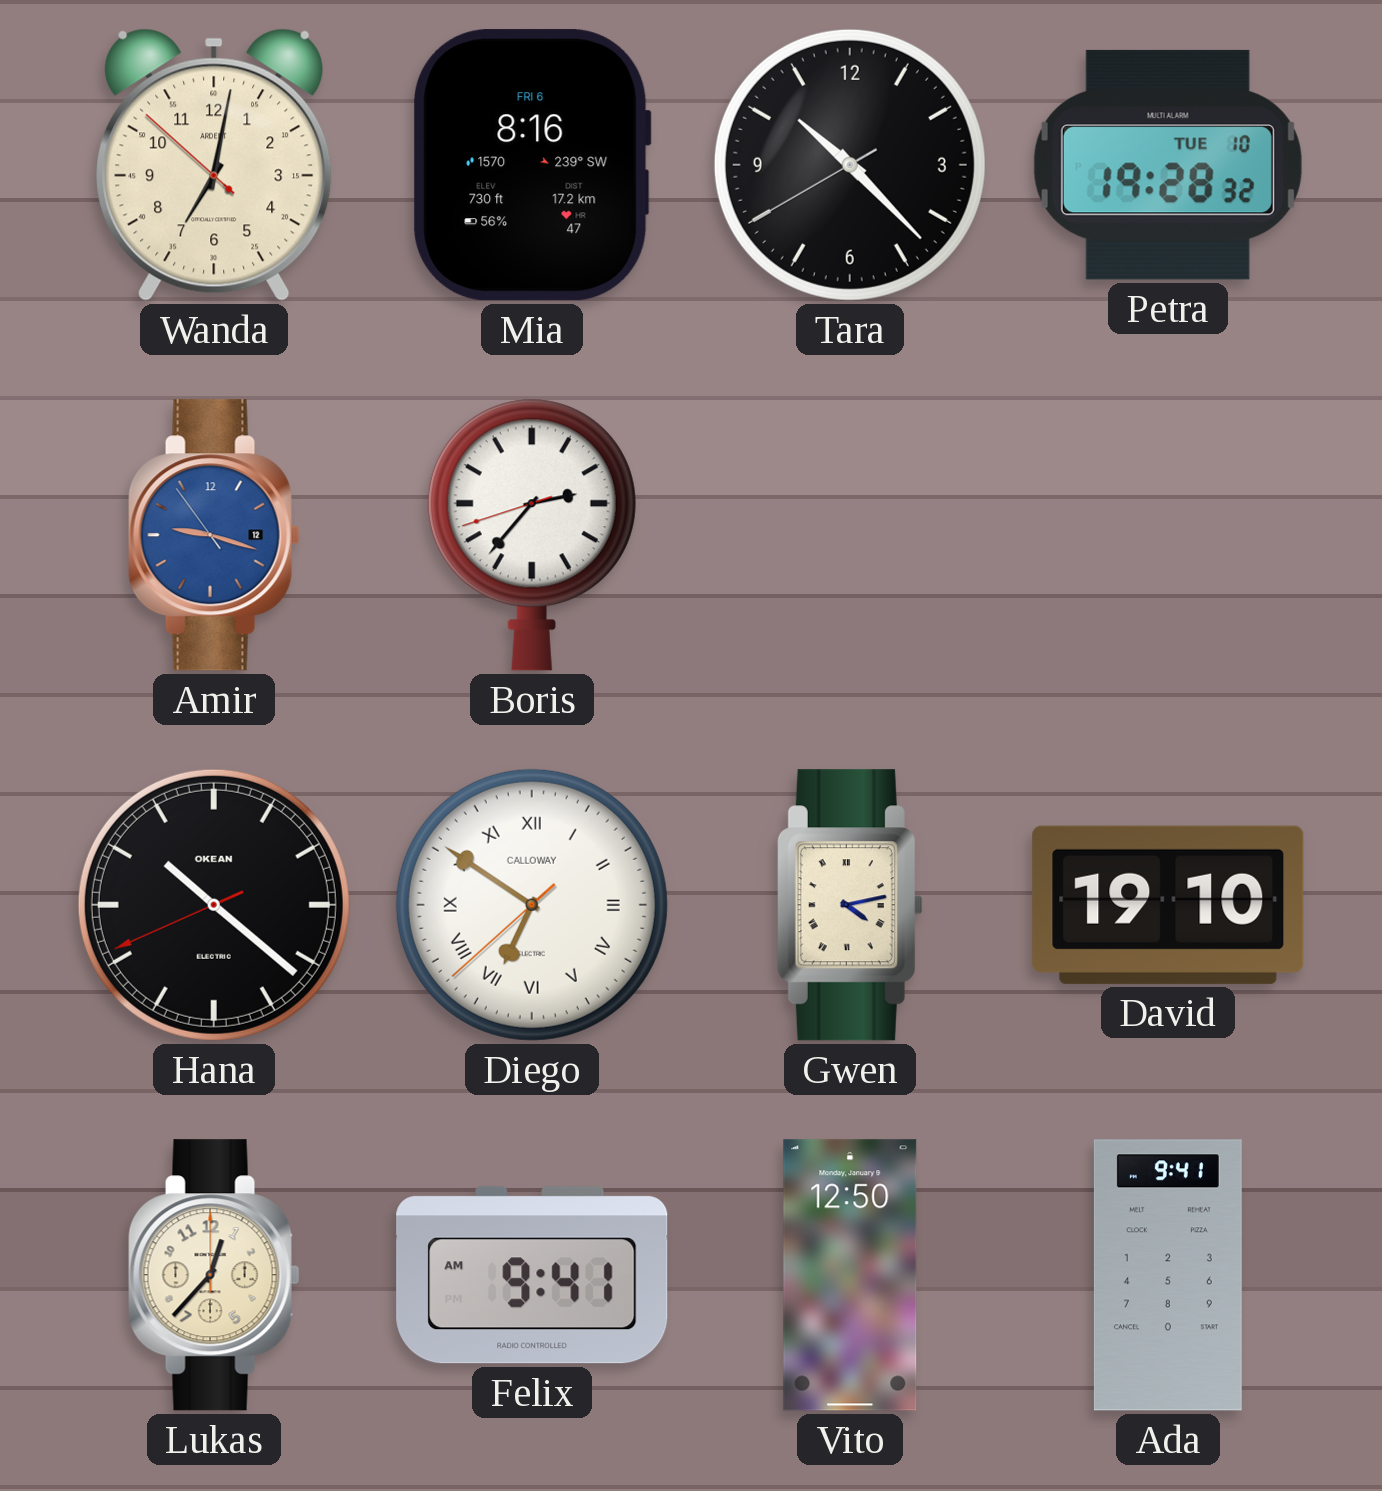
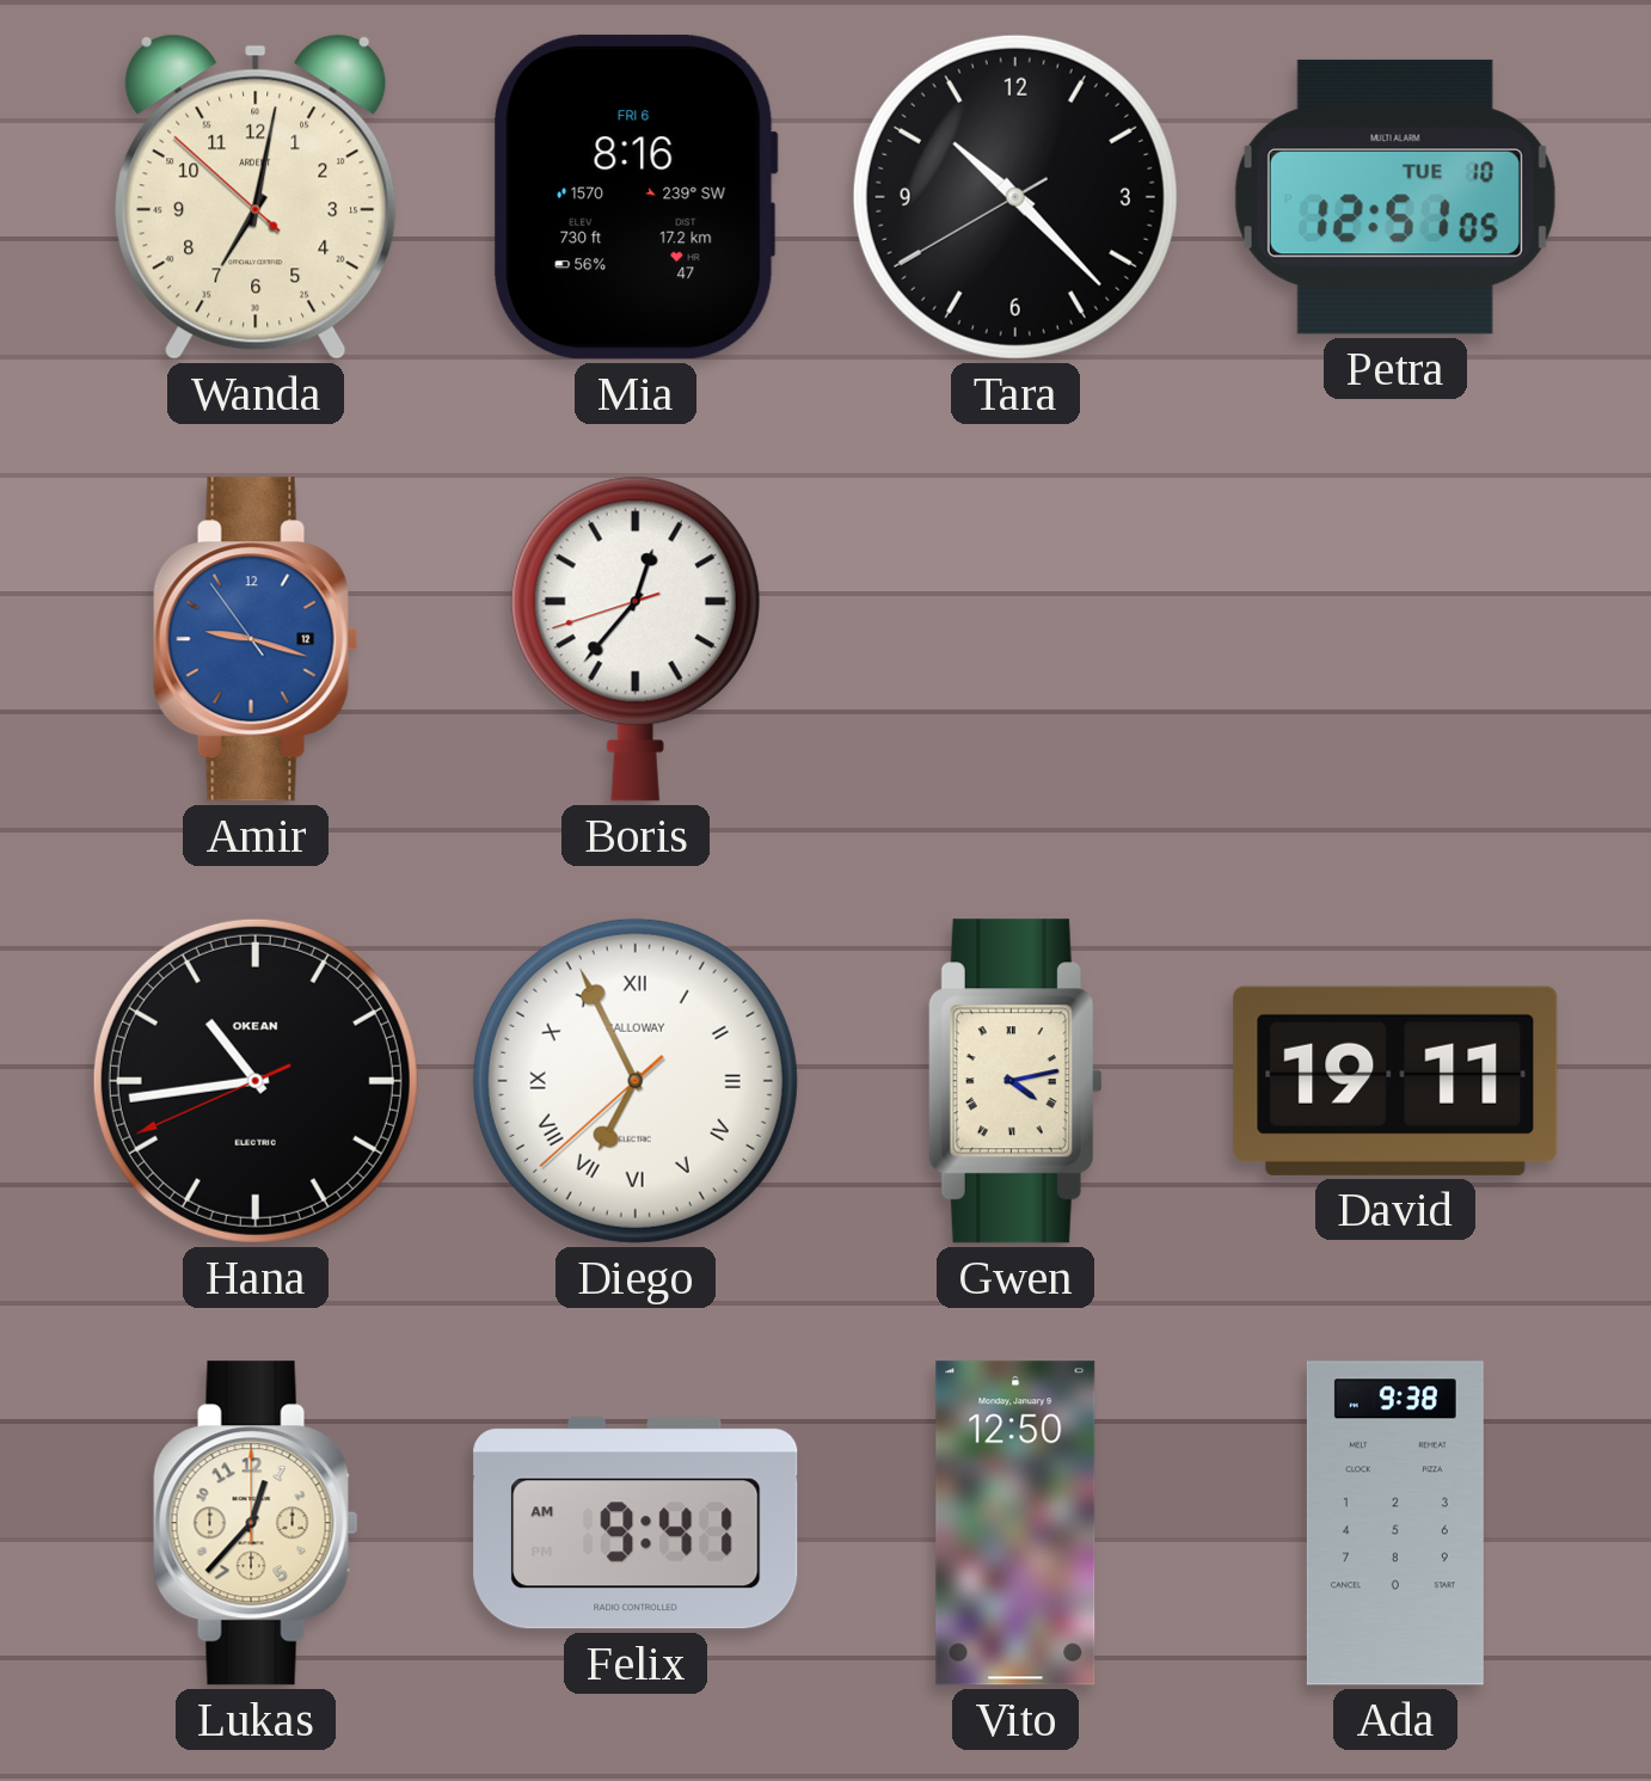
Petra: 19:28 -> 12:51
Boris: 2:36 -> 12:36
Hana: 10:21 -> 10:43
Diego: 6:50 -> 6:55
David: 19:10 -> 19:11
Ada: 9:41 -> 9:38
